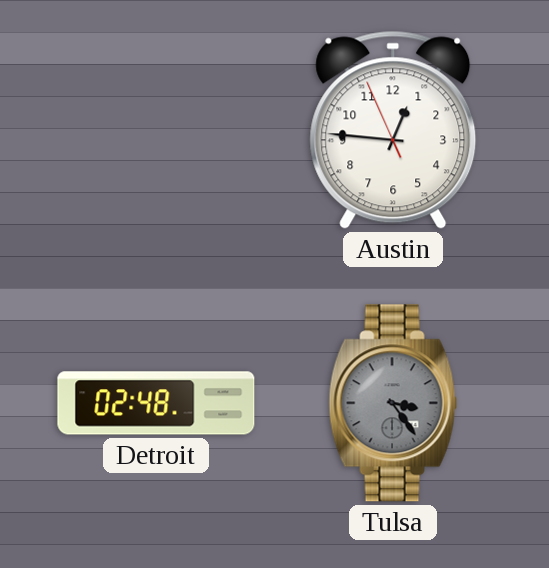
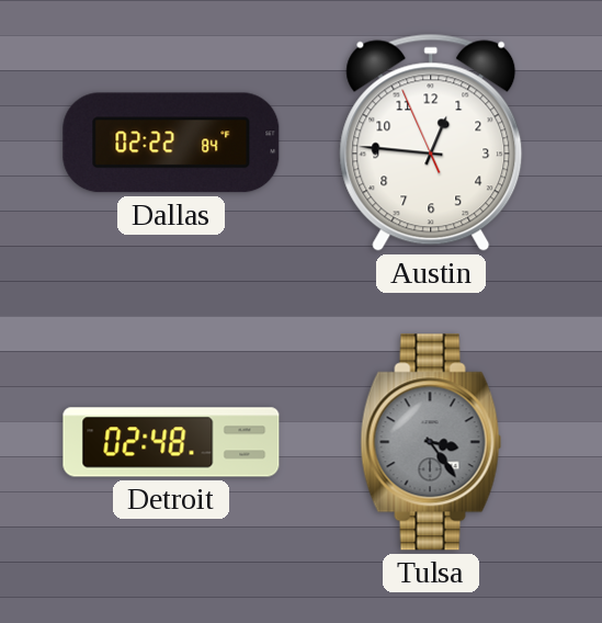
Dallas: none -> 02:22
